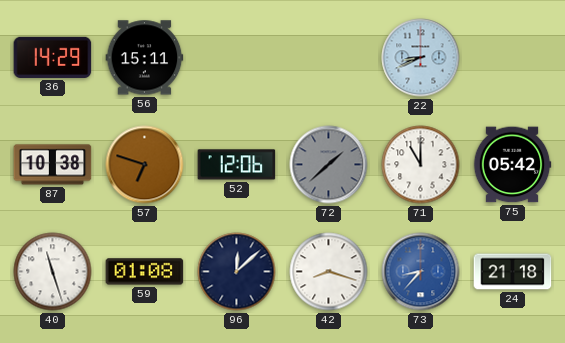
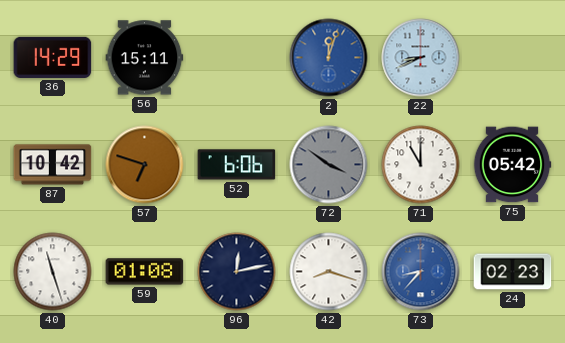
2: none -> 12:03
87: 10:38 -> 10:42
52: 12:06 -> 6:06
72: 1:38 -> 3:51
96: 12:08 -> 12:13
24: 21:18 -> 02:23
